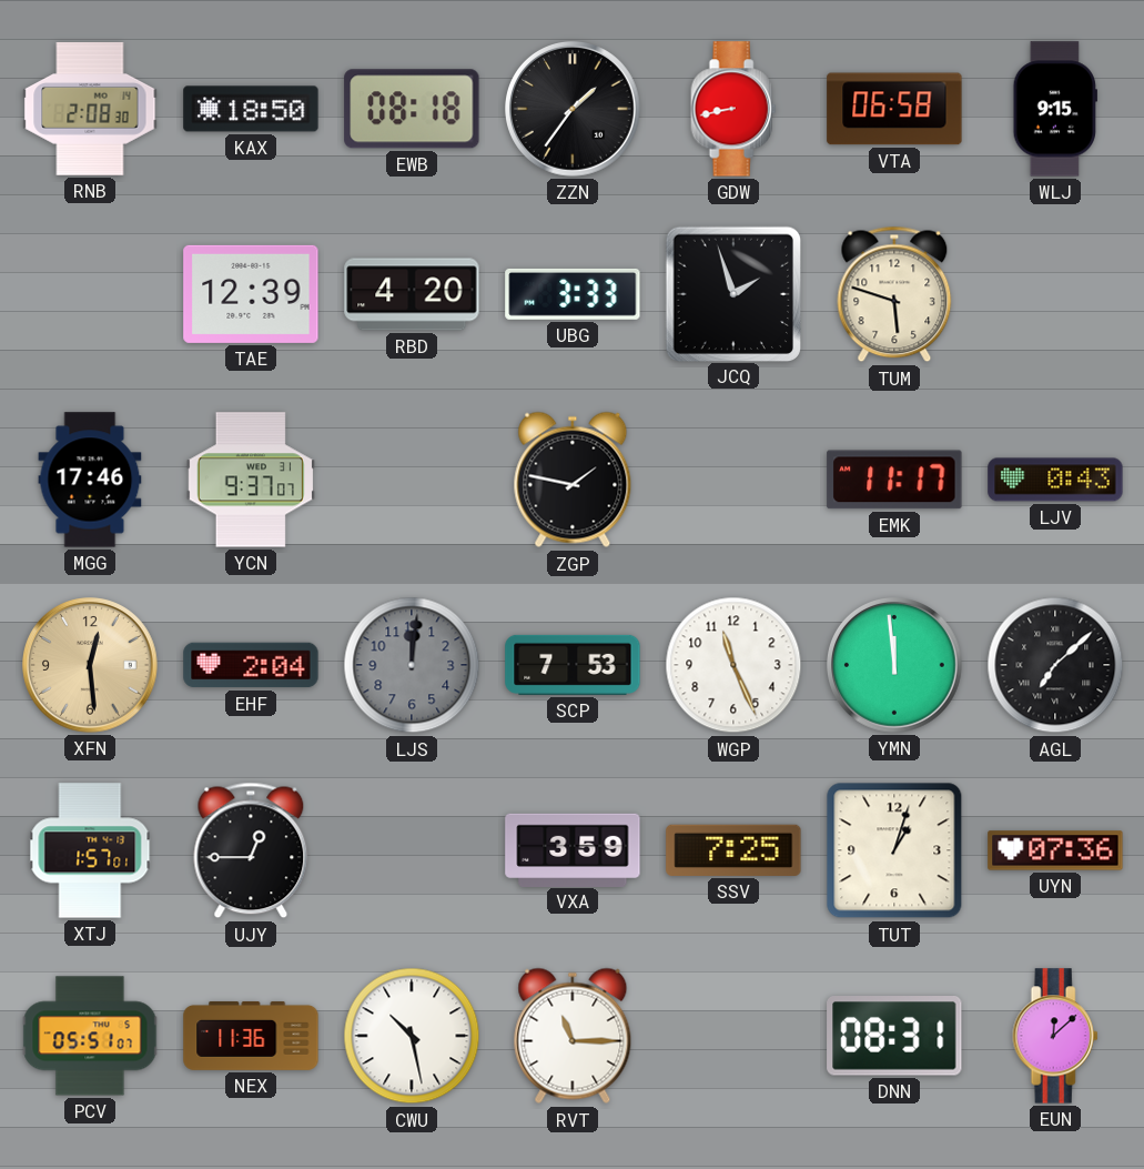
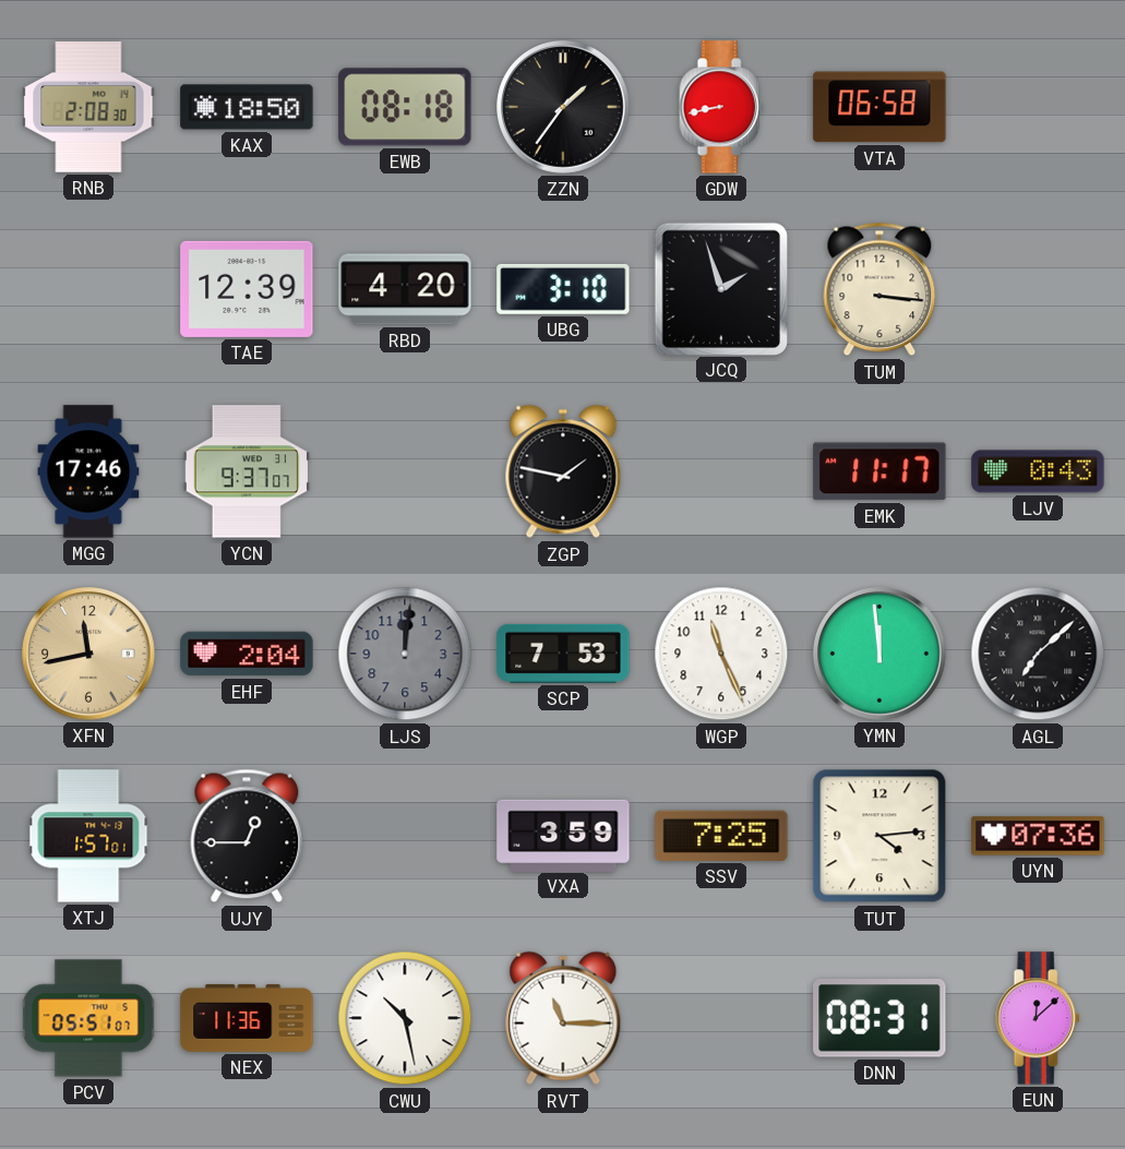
WLJ: 9:15 -> none
UBG: 3:33 -> 3:10
TUM: 5:48 -> 3:16
XFN: 12:29 -> 11:43
TUT: 1:03 -> 4:14
